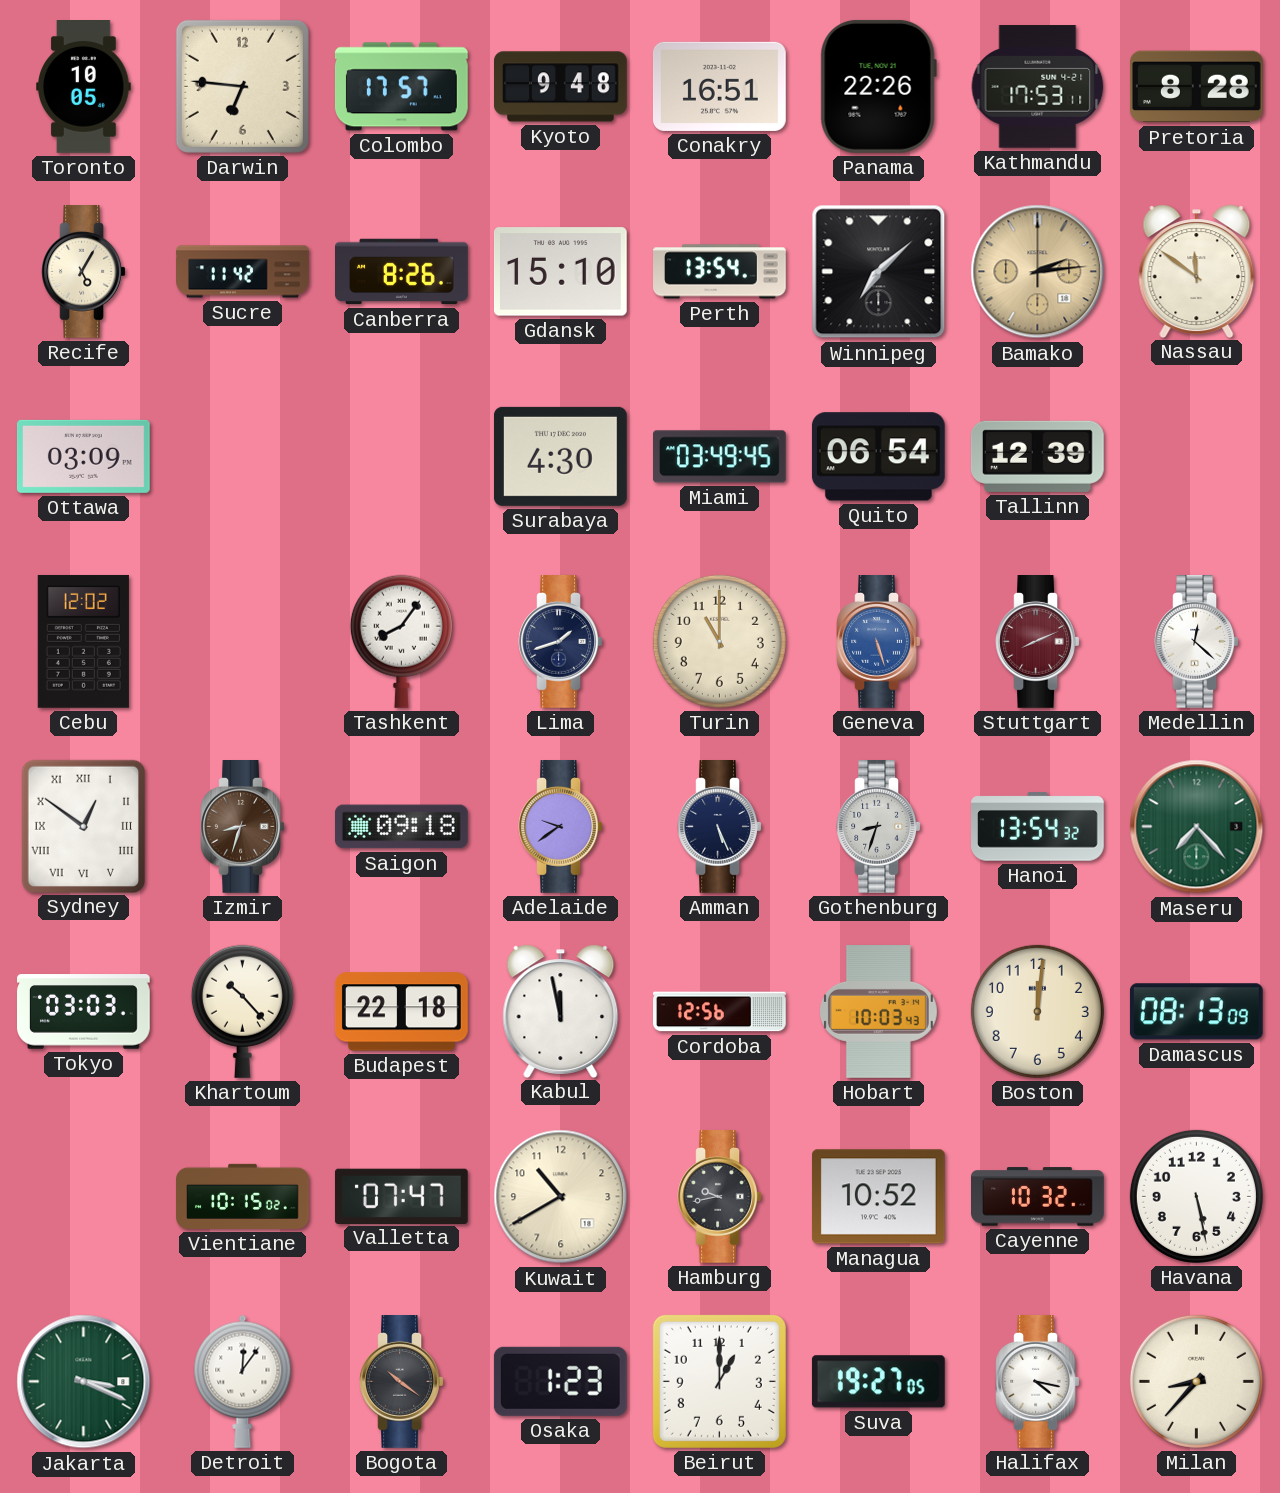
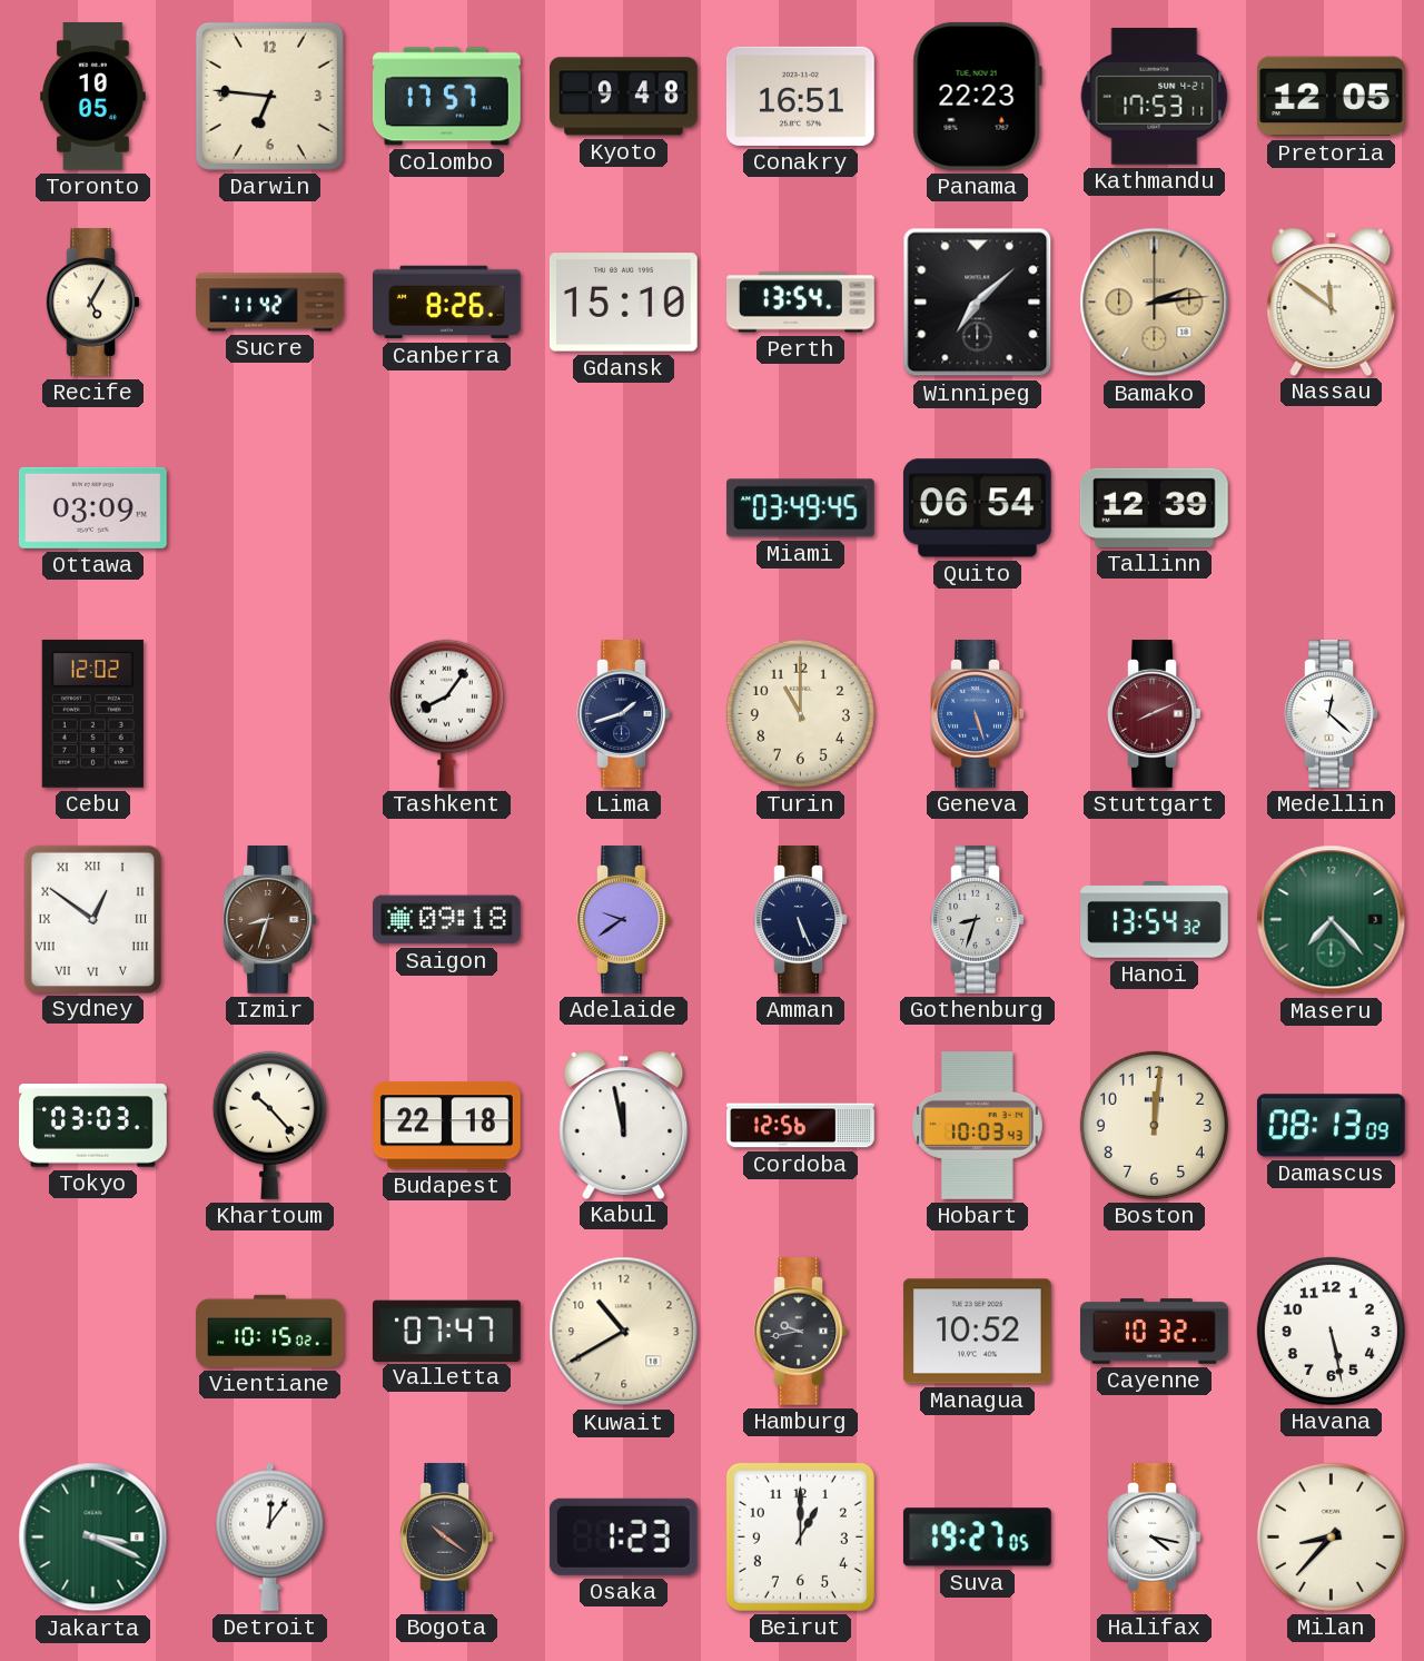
Panama: 22:26 -> 22:23
Pretoria: 8:28 -> 12:05
Surabaya: 4:30 -> none
